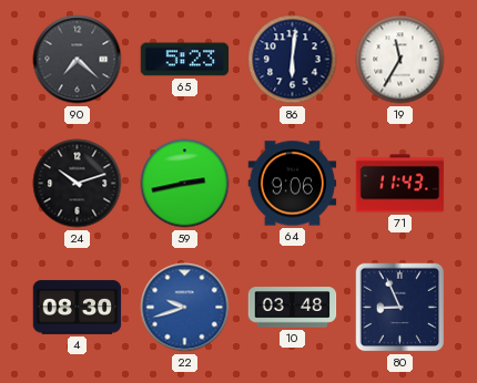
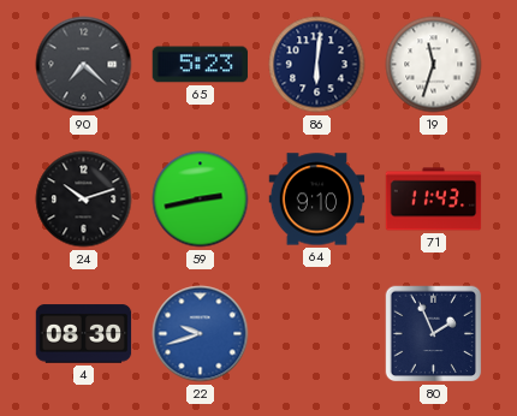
19: 11:35 -> 11:33
64: 9:06 -> 9:10
10: 03:48 -> none
80: 8:56 -> 1:56
